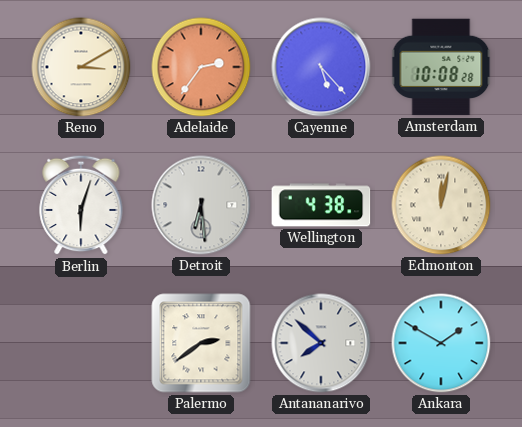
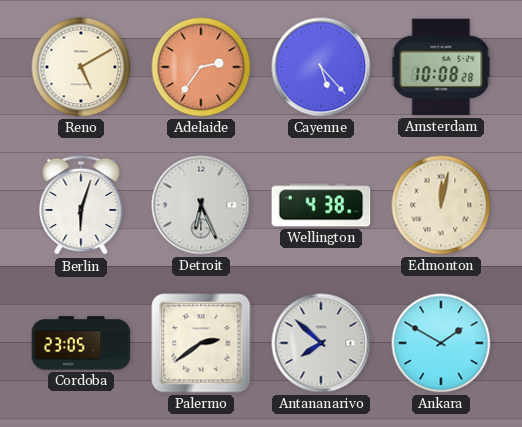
Reno: 3:10 -> 5:10
Detroit: 6:29 -> 6:26
Cordoba: none -> 23:05
